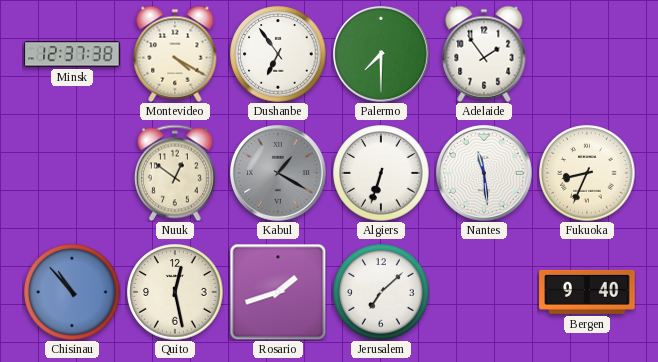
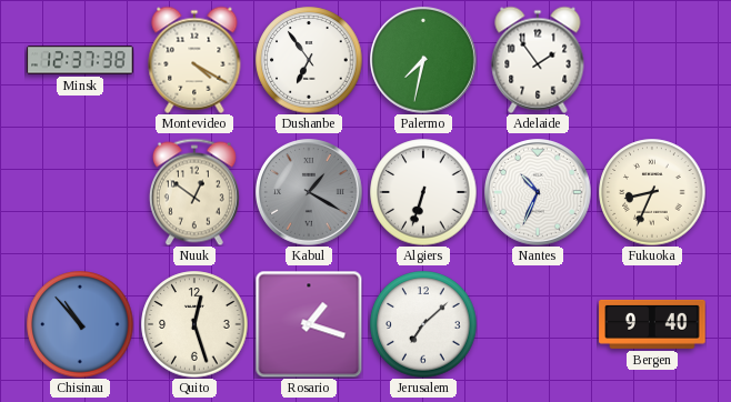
Palermo: 7:30 -> 7:32
Nantes: 11:29 -> 10:34
Quito: 12:28 -> 12:27
Rosario: 1:42 -> 1:18
